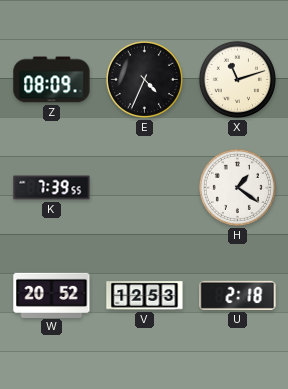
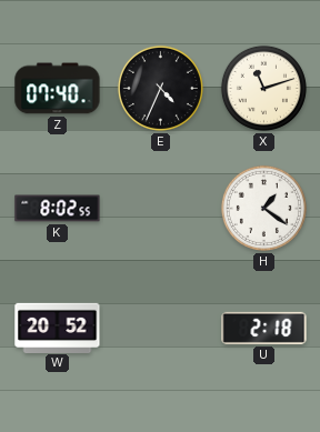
Z: 08:09 -> 07:40
K: 7:39 -> 8:02
V: 12:53 -> none
